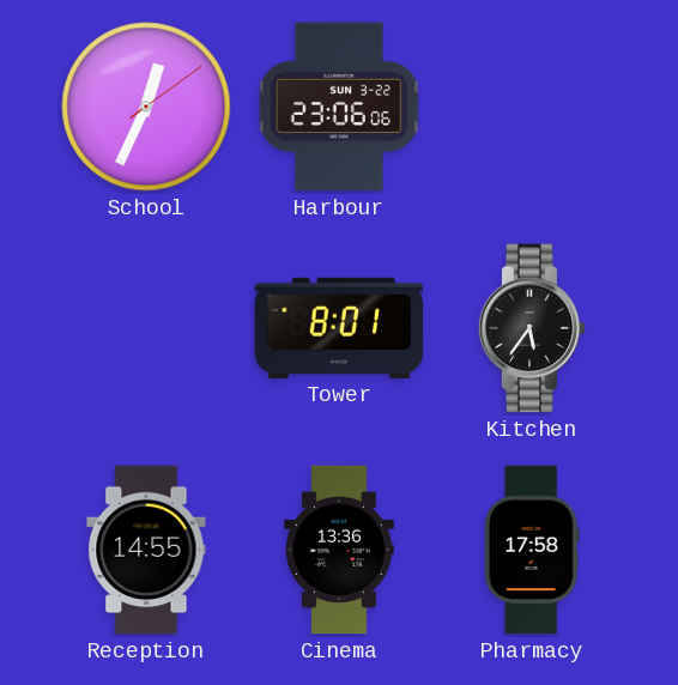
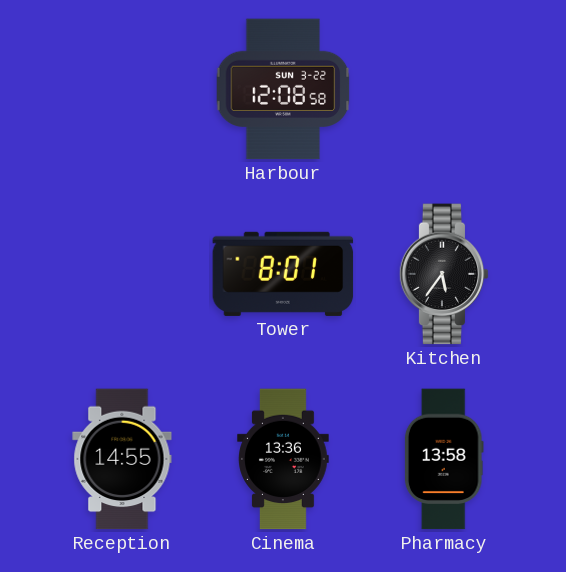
School: 12:34 -> none
Harbour: 23:06 -> 12:08
Pharmacy: 17:58 -> 13:58
